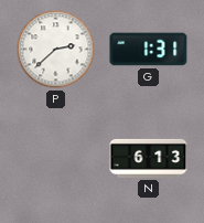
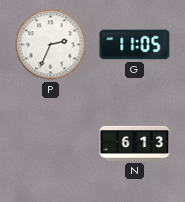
P: 2:38 -> 2:34
G: 1:31 -> 11:05
